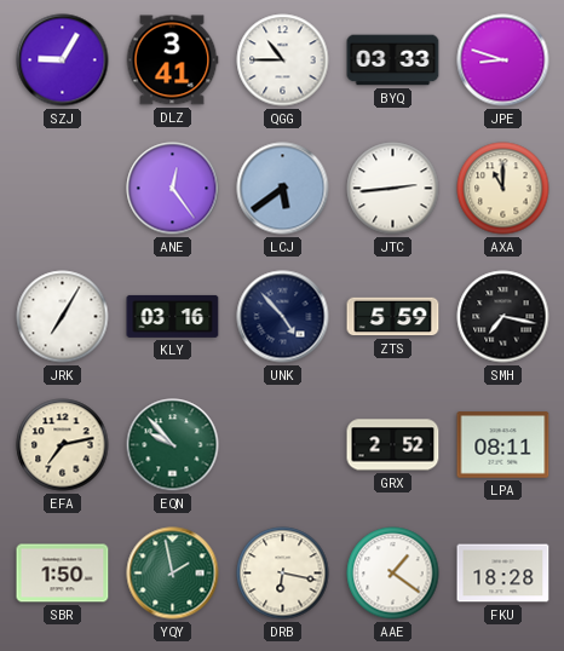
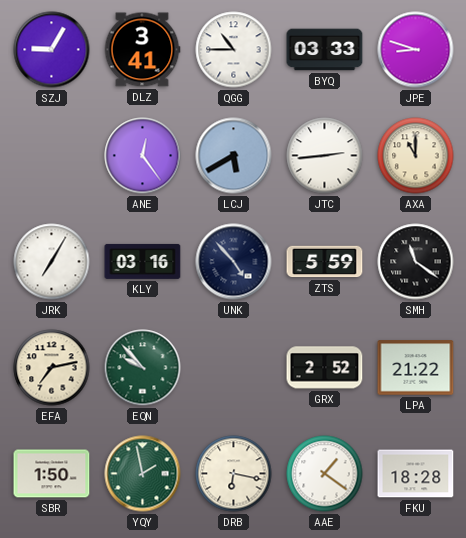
LCJ: 5:39 -> 5:40
SMH: 7:17 -> 11:21
LPA: 08:11 -> 21:22
